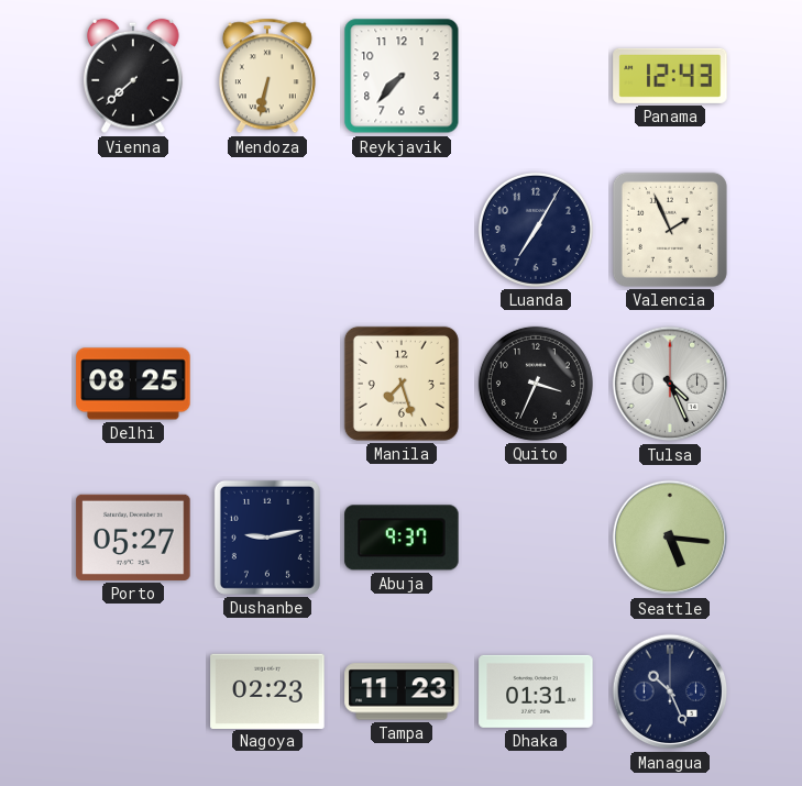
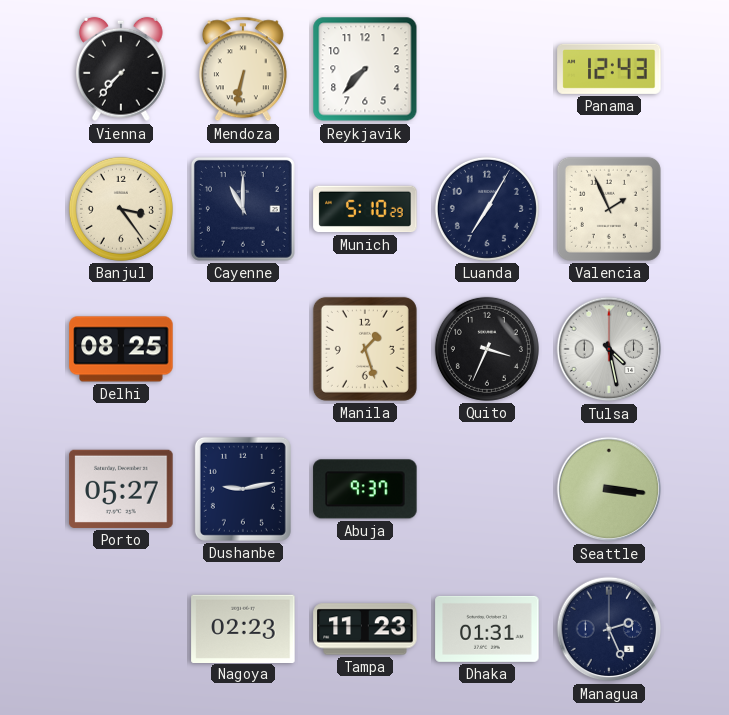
Vienna: 7:38 -> 7:37
Banjul: none -> 3:24
Cayenne: none -> 11:00
Munich: none -> 5:10
Manila: 7:27 -> 1:27
Tulsa: 4:26 -> 4:28
Seattle: 5:16 -> 3:16
Managua: 10:26 -> 2:26
